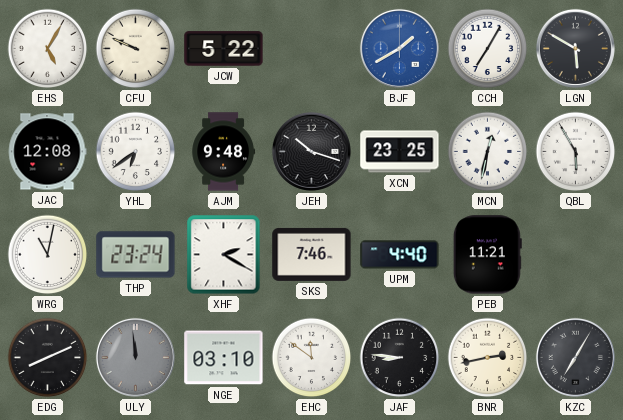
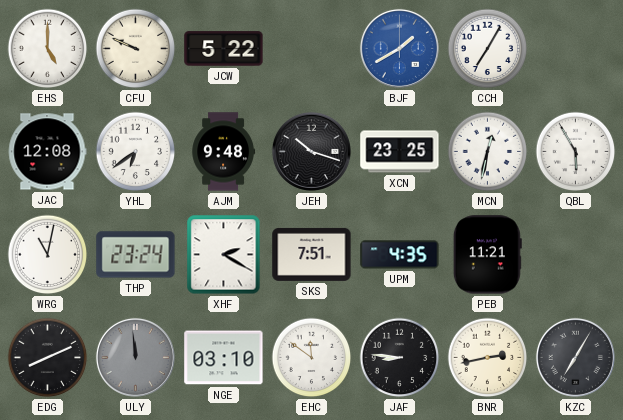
EHS: 5:05 -> 5:00
LGN: 5:50 -> none
SKS: 7:46 -> 7:51
UPM: 4:40 -> 4:35
